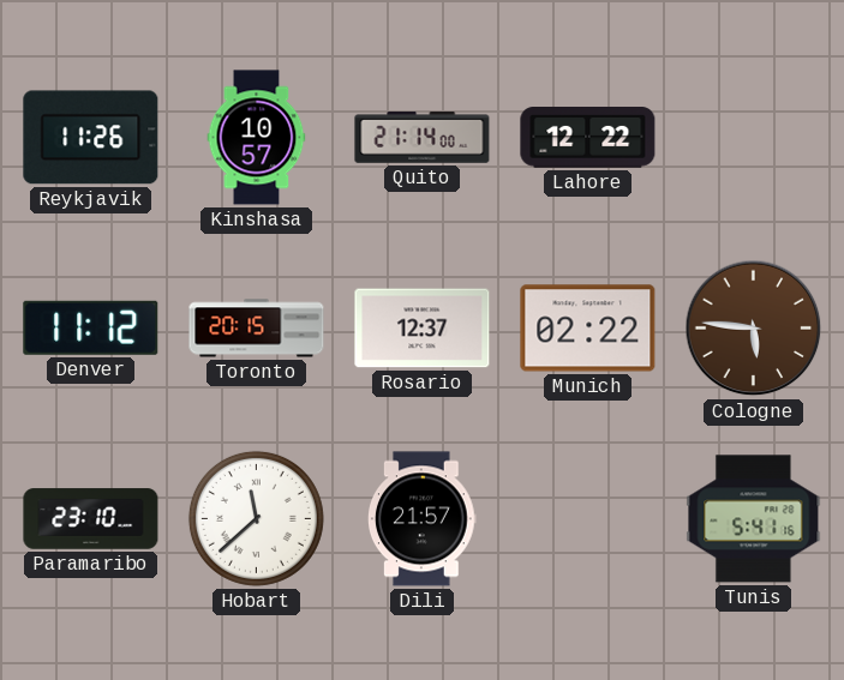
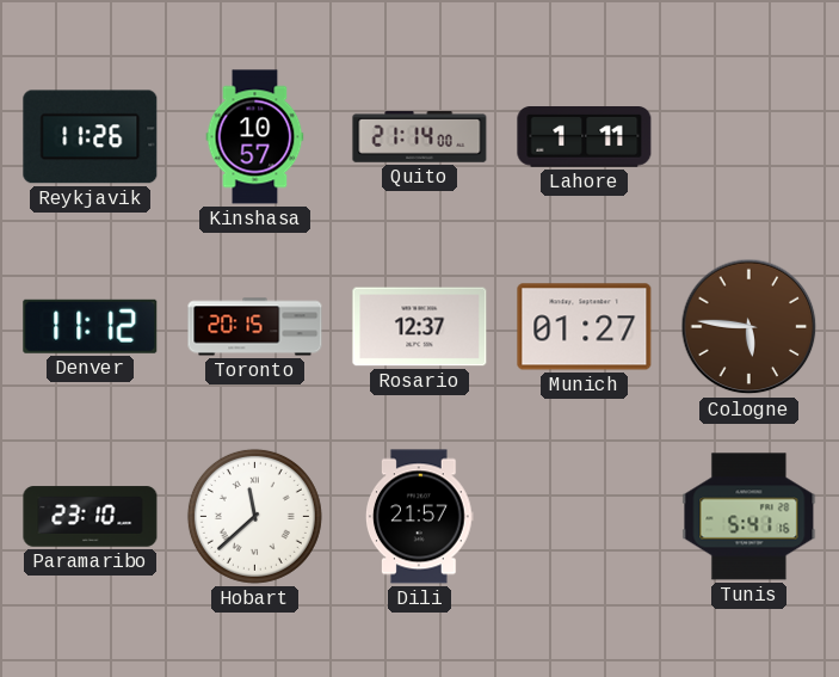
Lahore: 12:22 -> 1:11
Munich: 02:22 -> 01:27
